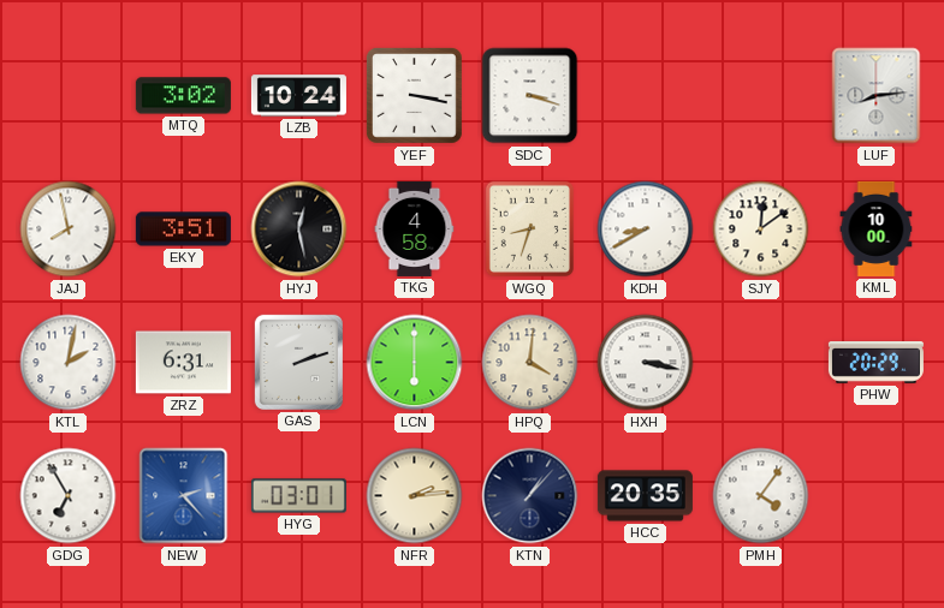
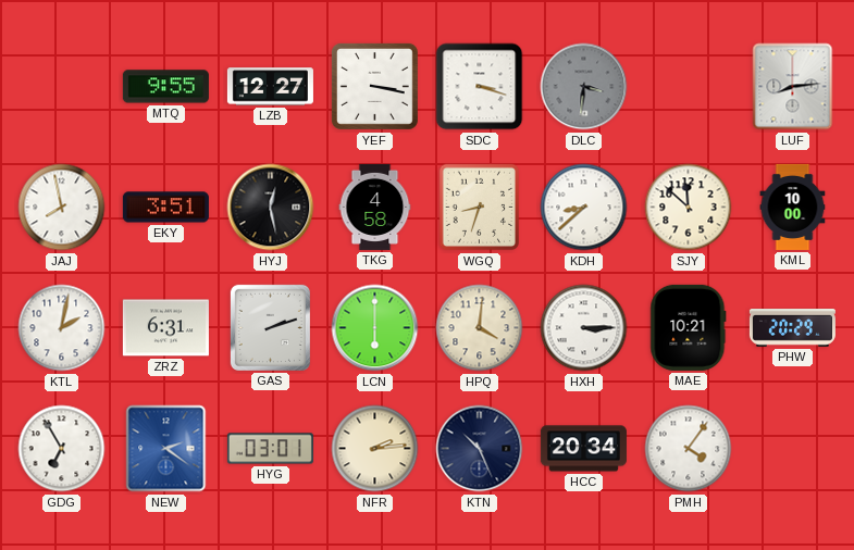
MTQ: 3:02 -> 9:55
LZB: 10:24 -> 12:27
DLC: none -> 3:31
KDH: 8:40 -> 8:38
SJY: 12:09 -> 11:52
HXH: 3:17 -> 3:15
MAE: none -> 10:21
NEW: 2:23 -> 2:21
KTN: 1:07 -> 10:26
HCC: 20:35 -> 20:34
